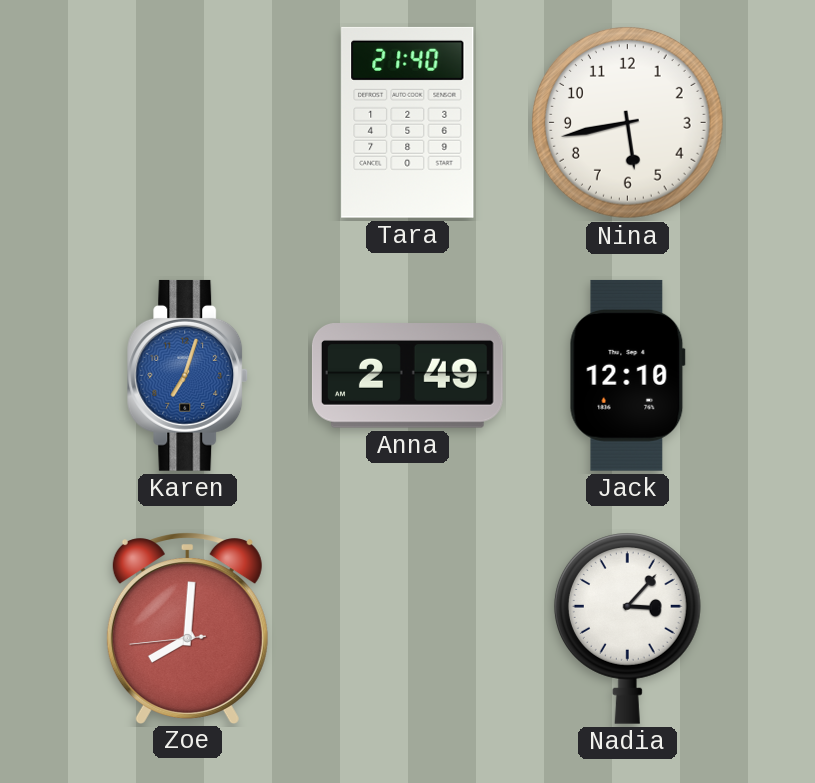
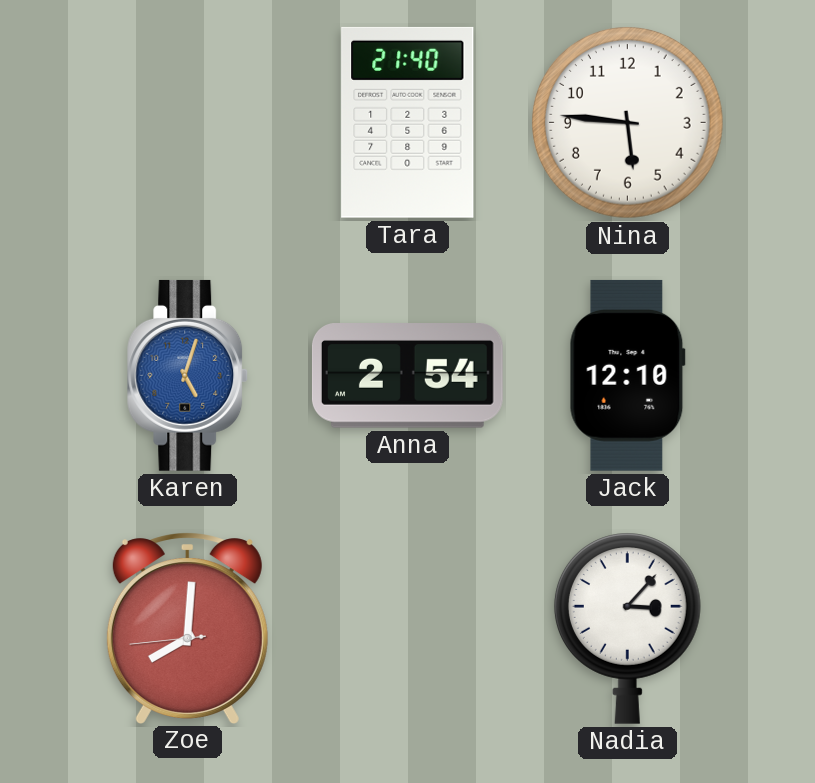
Nina: 5:43 -> 5:46
Karen: 7:03 -> 5:03
Anna: 2:49 -> 2:54
